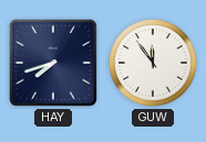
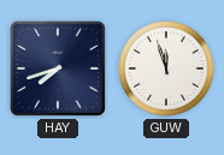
GUW: 11:54 -> 11:57
